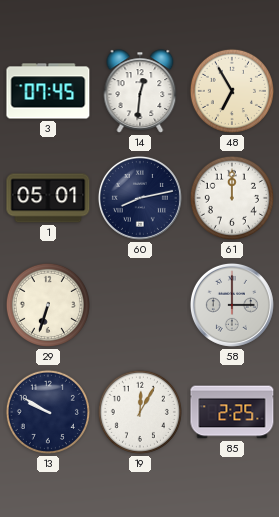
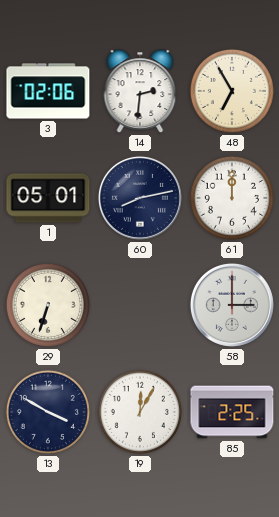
3: 07:45 -> 02:06
14: 12:31 -> 2:31
13: 9:50 -> 3:50
